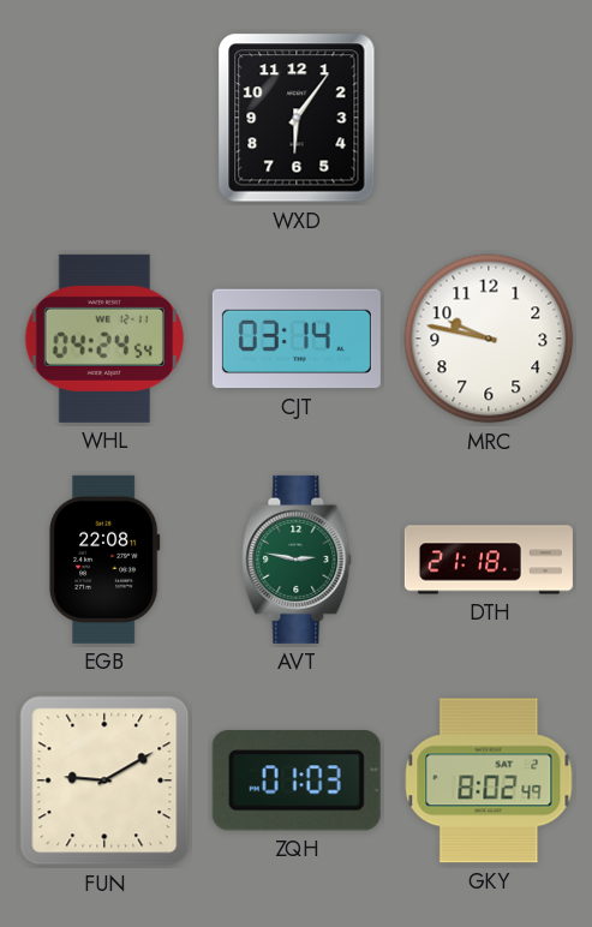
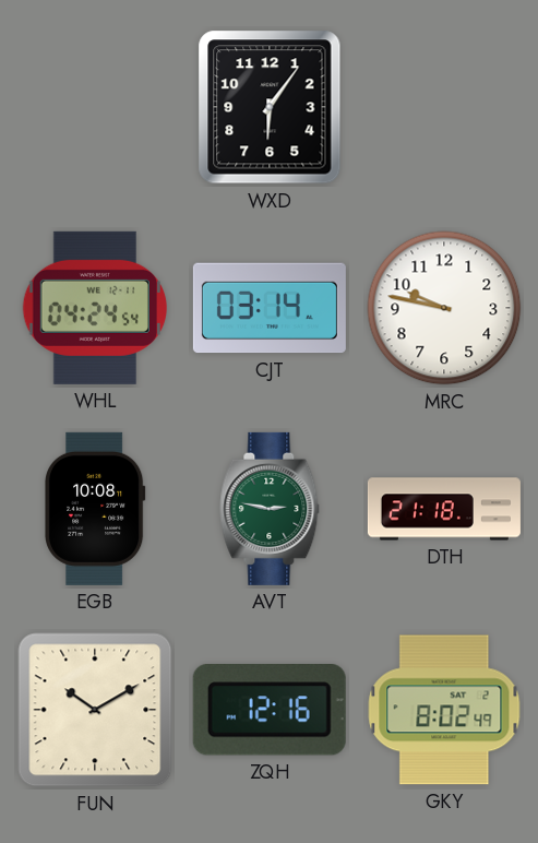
EGB: 22:08 -> 10:08
FUN: 9:10 -> 10:10
ZQH: 01:03 -> 12:16
